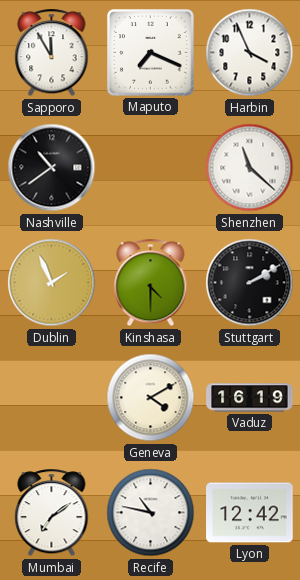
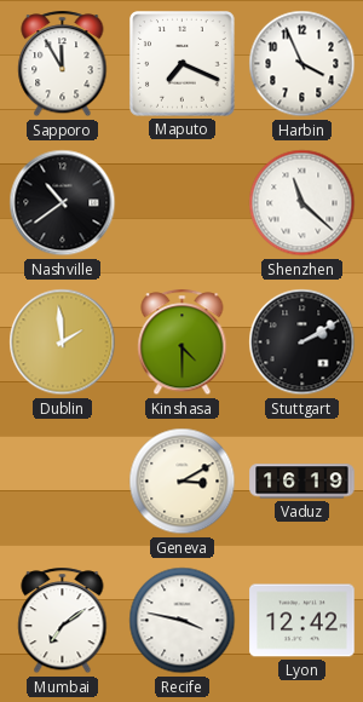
Dublin: 1:56 -> 1:59
Geneva: 4:10 -> 3:10
Recife: 10:47 -> 3:47
